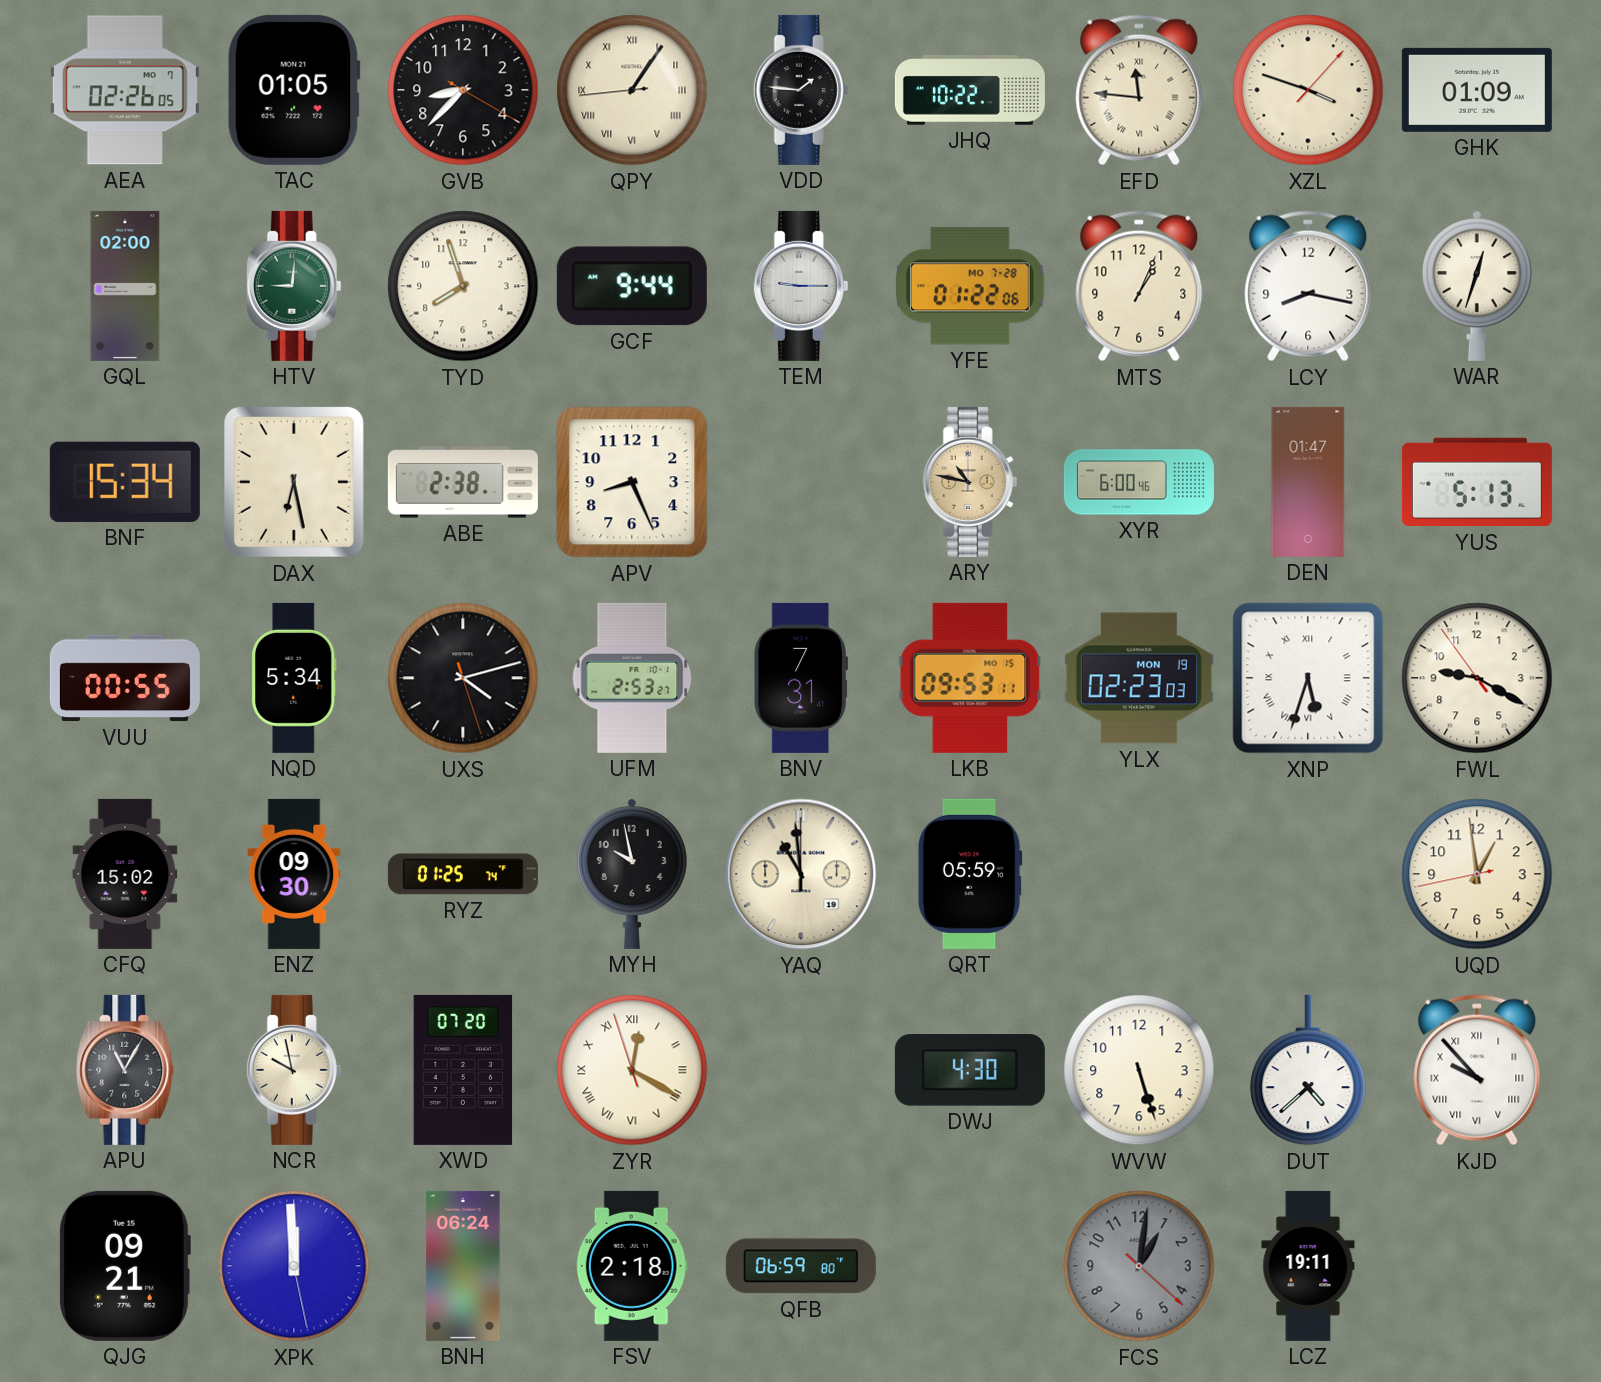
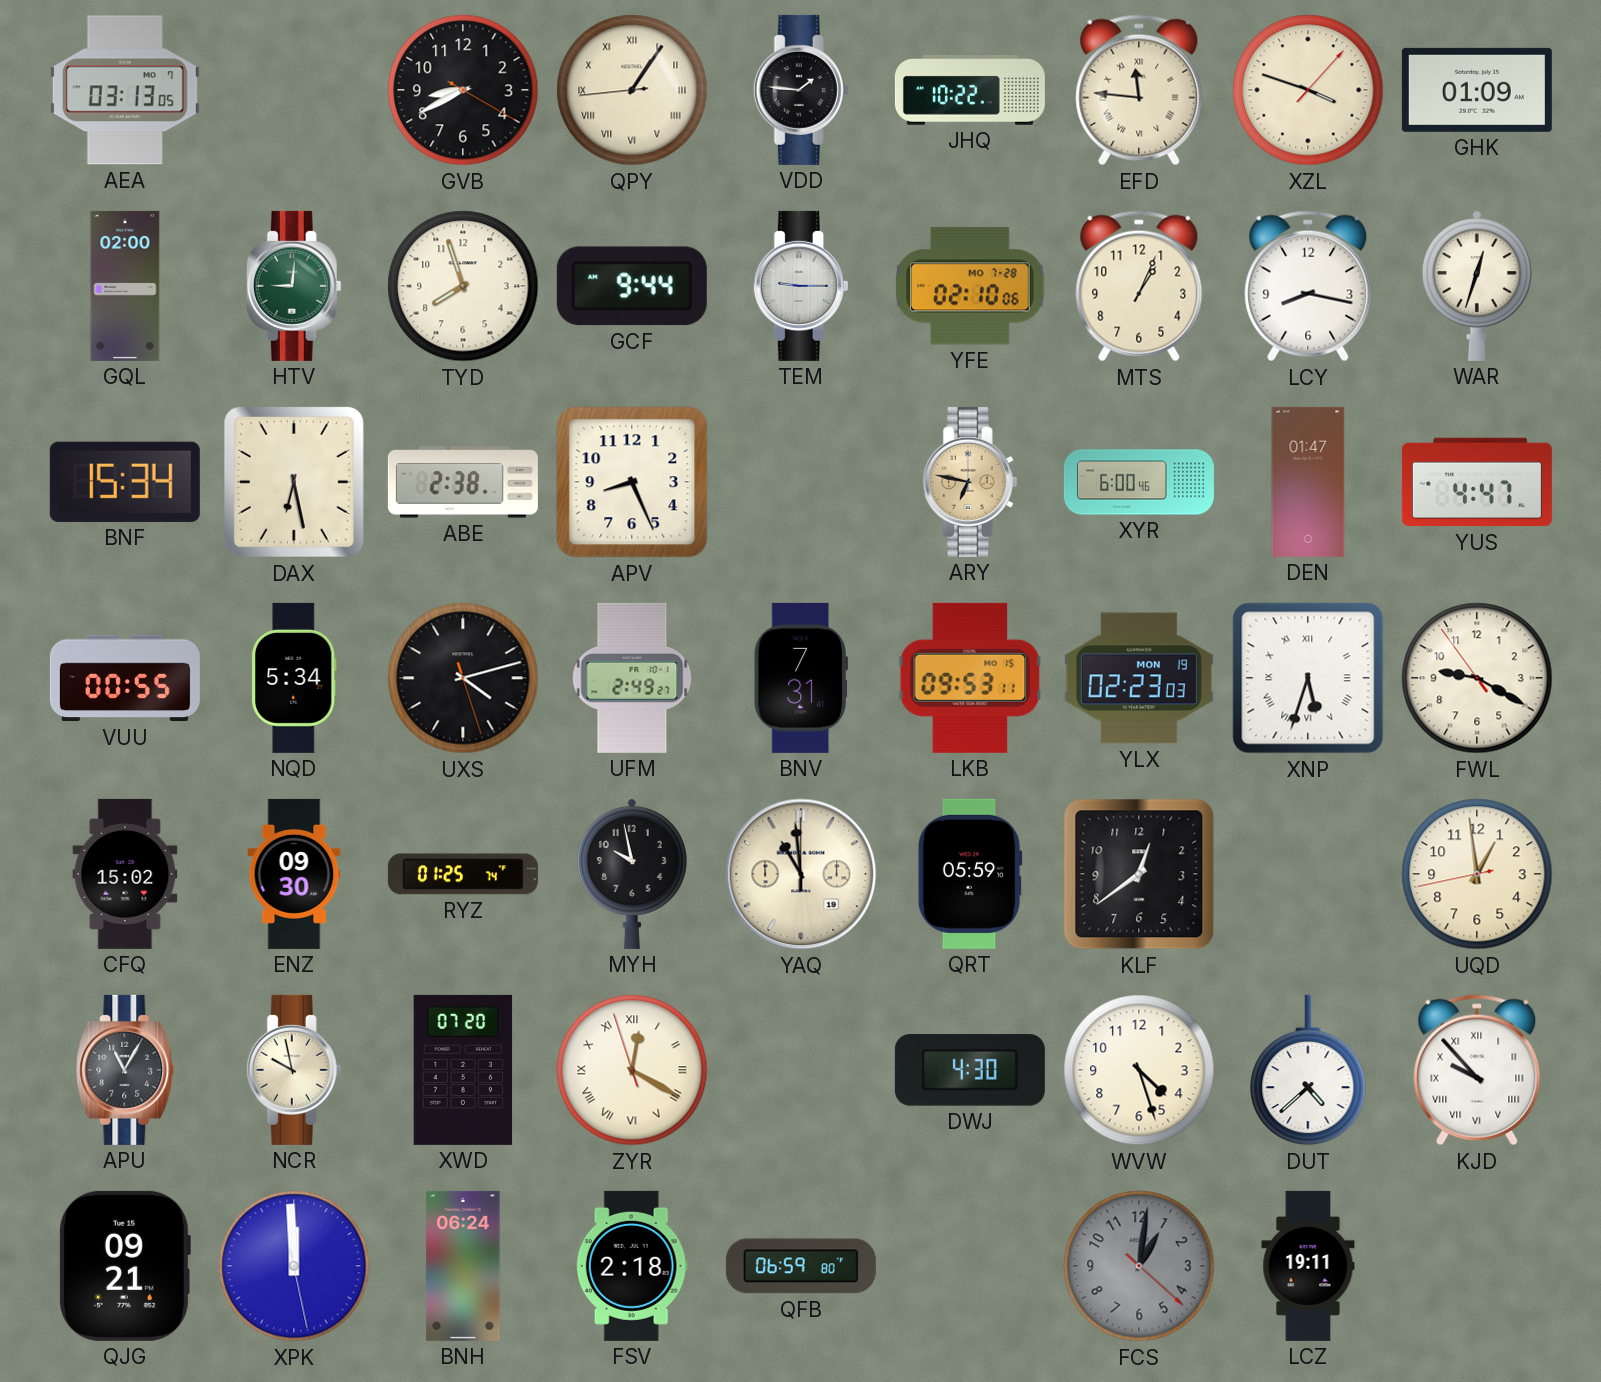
AEA: 02:26 -> 03:13
TAC: 01:05 -> none
GVB: 8:37 -> 8:40
YFE: 01:22 -> 02:10
ARY: 10:47 -> 6:47
YUS: 5:13 -> 4:47
UFM: 2:53 -> 2:49
KLF: none -> 12:39
WVW: 5:27 -> 4:27
